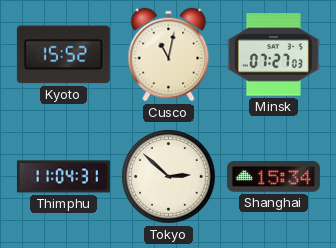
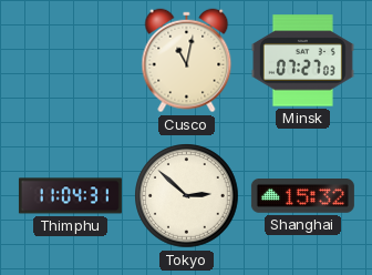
Kyoto: 15:52 -> none
Shanghai: 15:34 -> 15:32
